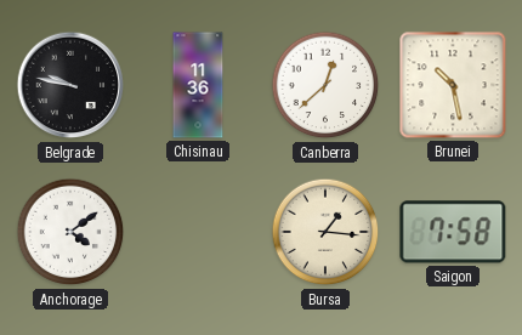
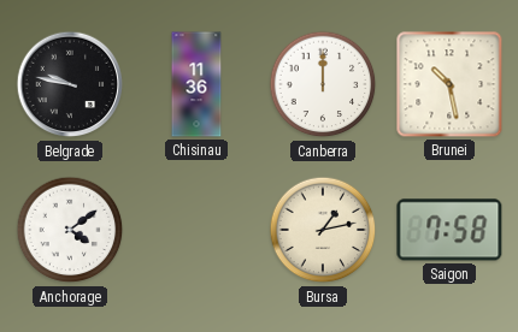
Canberra: 12:38 -> 12:00
Bursa: 1:16 -> 1:13
